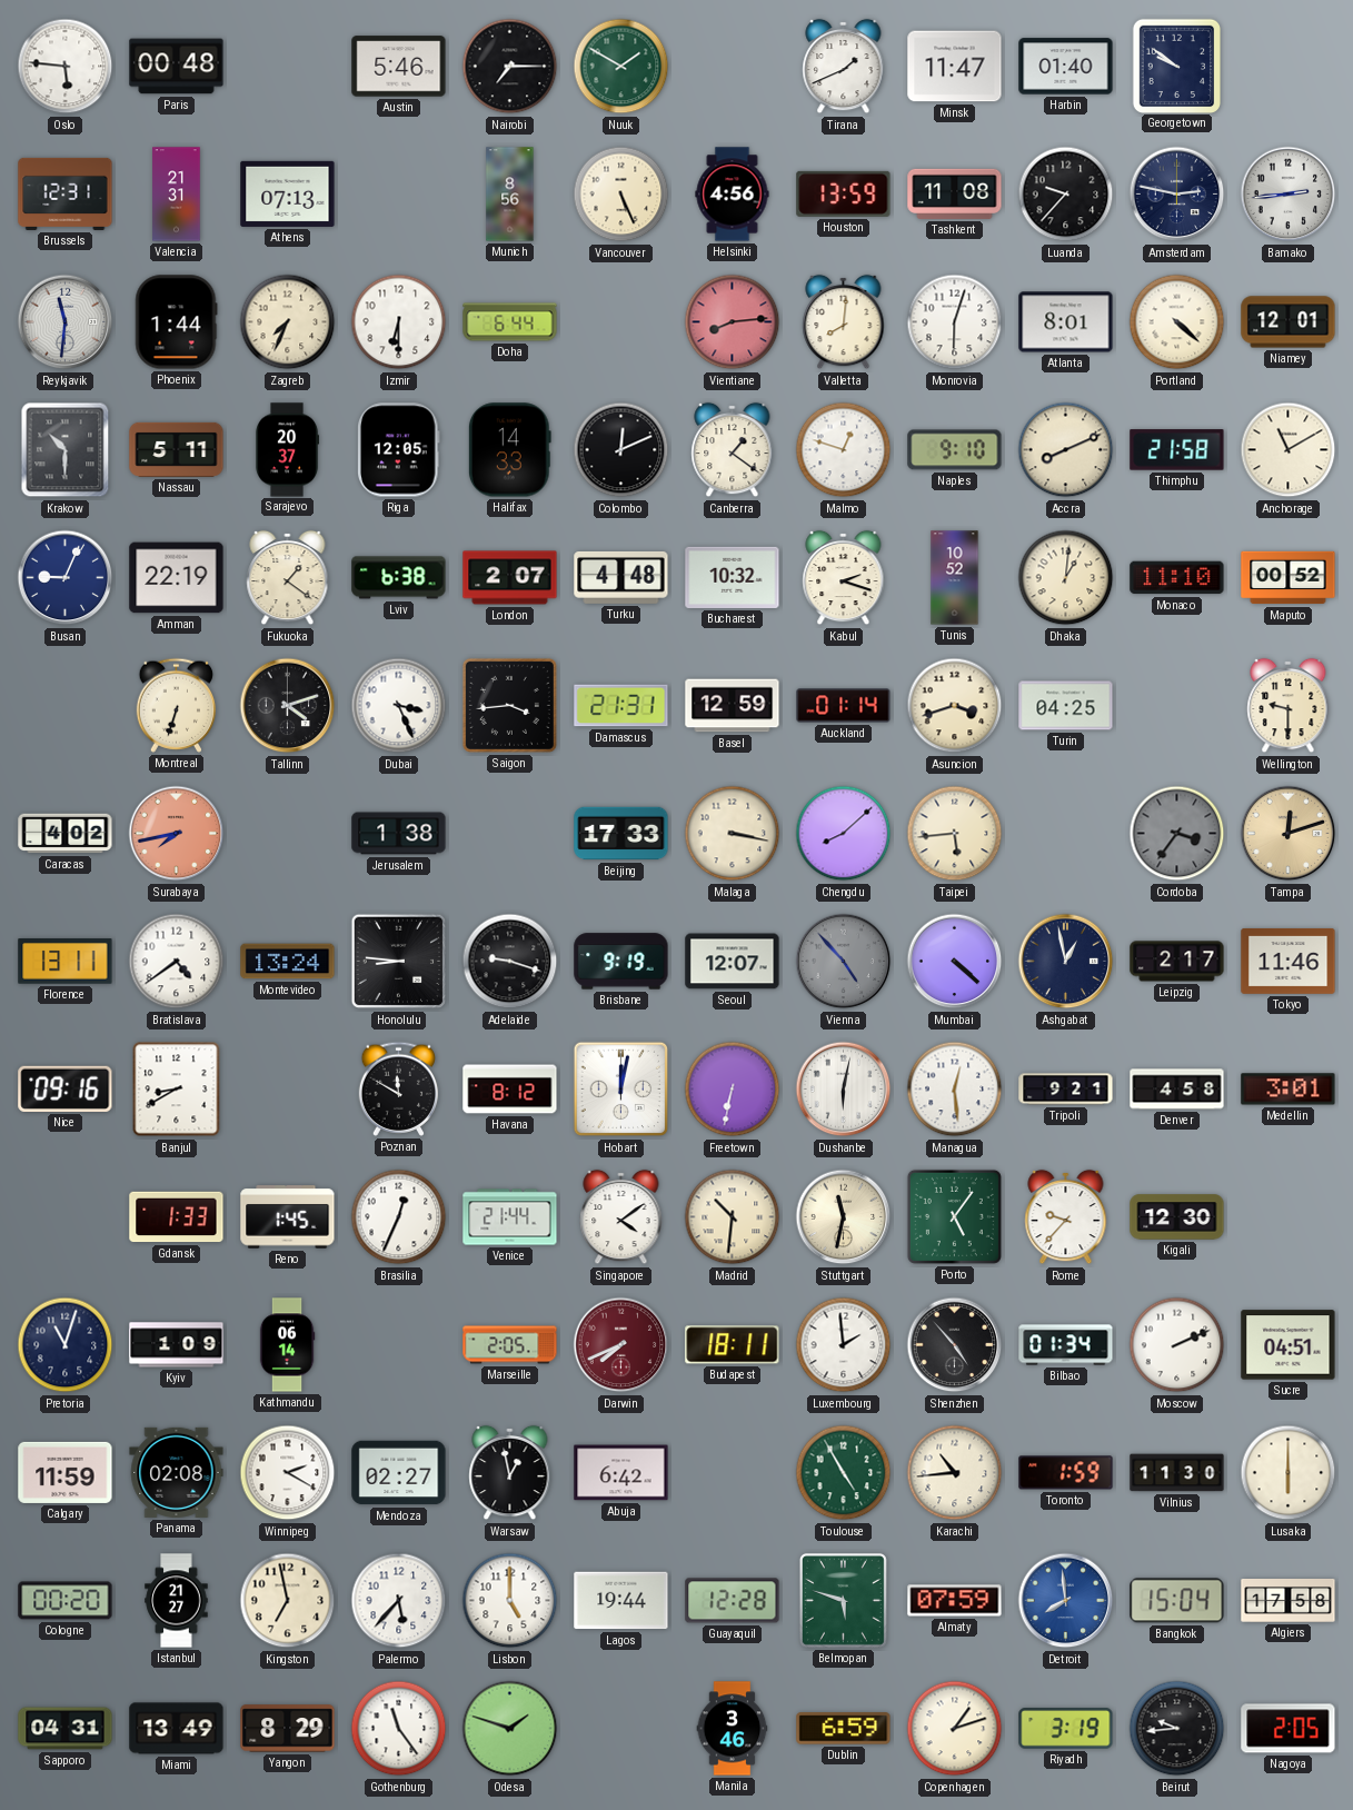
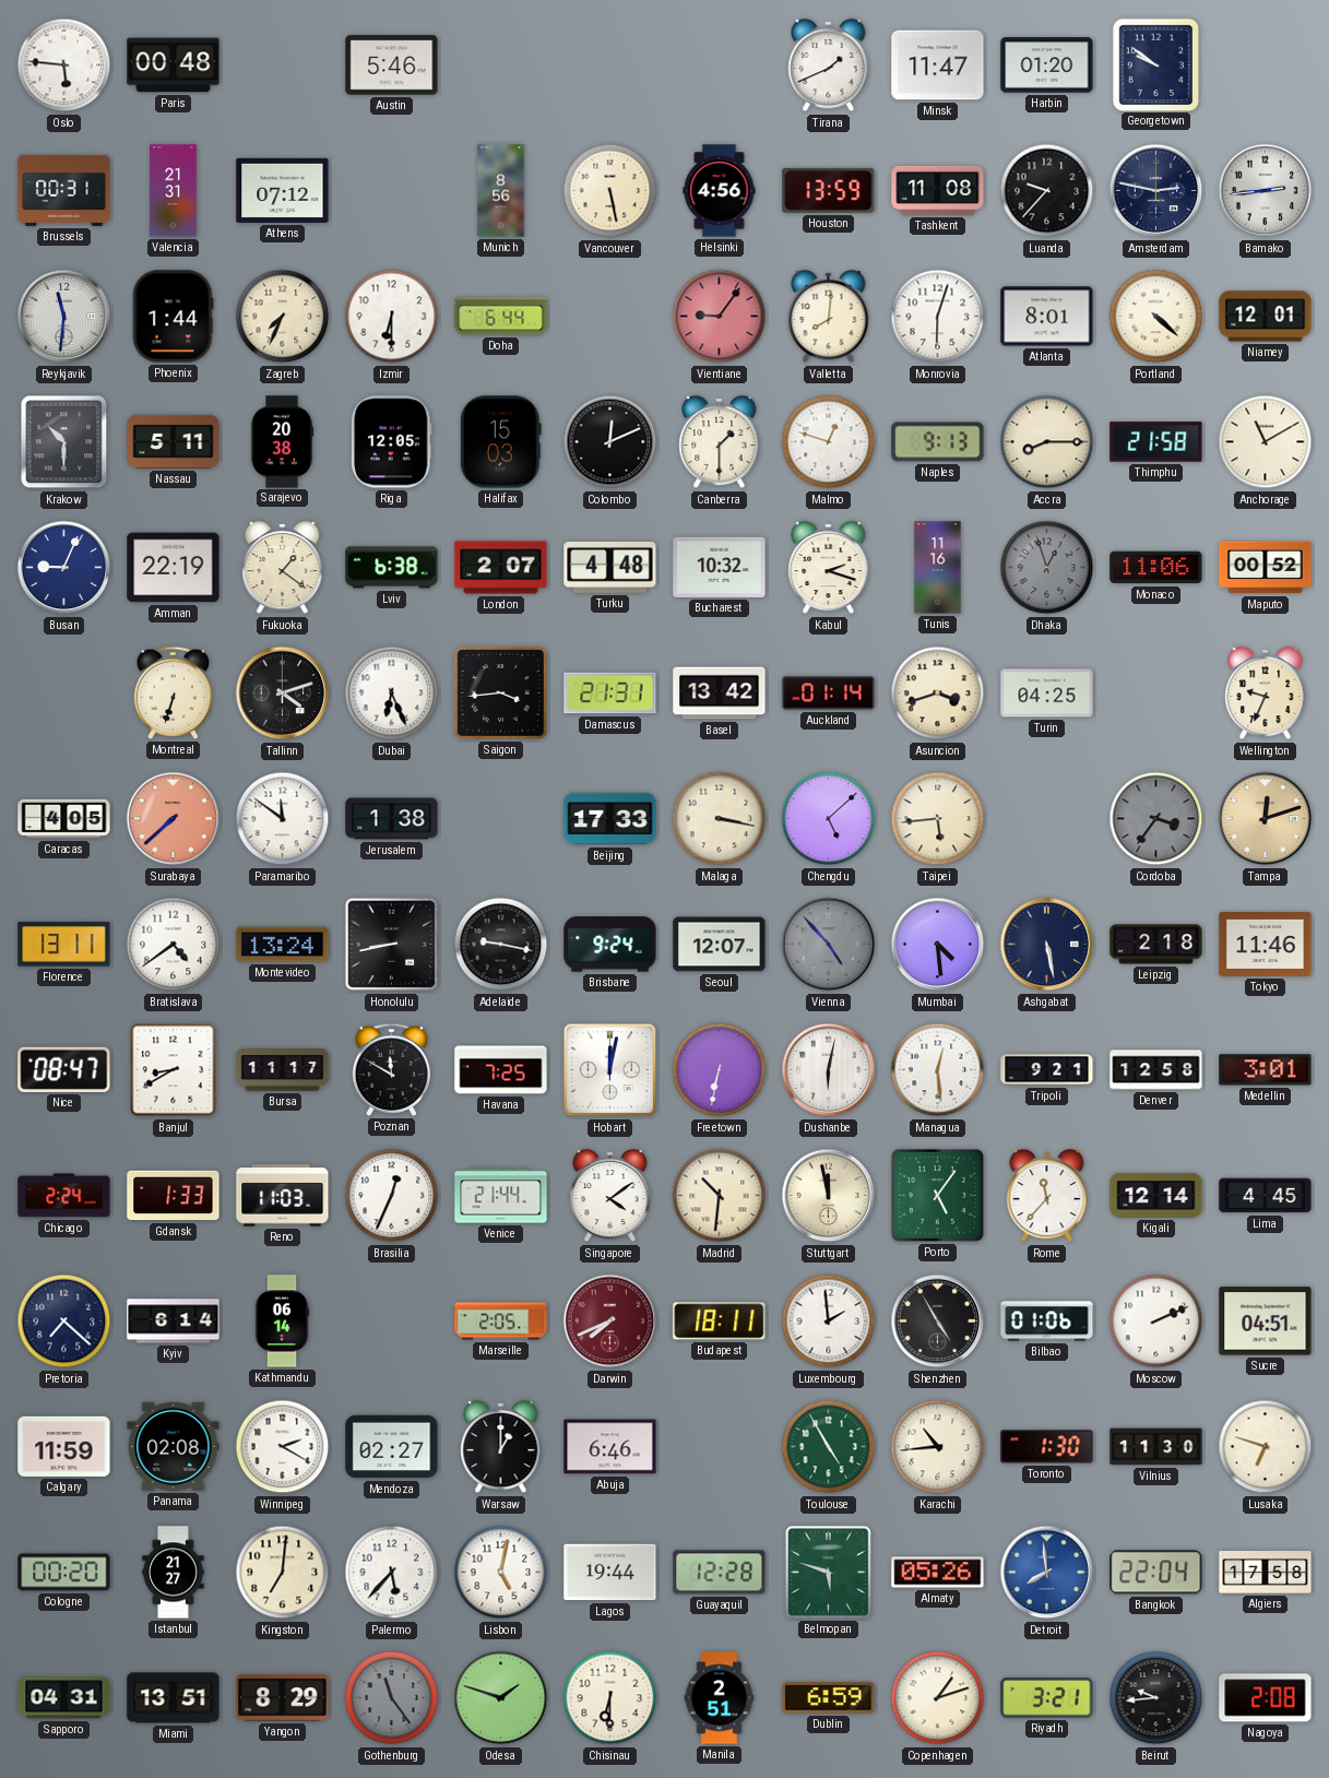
Nairobi: 7:15 -> none
Nuuk: 1:50 -> none
Harbin: 01:40 -> 01:20
Brussels: 12:31 -> 00:31
Athens: 07:13 -> 07:12
Vancouver: 5:26 -> 5:28
Vientiane: 8:14 -> 9:06
Sarajevo: 20:37 -> 20:38
Halifax: 14:33 -> 15:03
Canberra: 1:21 -> 1:30
Naples: 9:10 -> 9:13
Accra: 8:11 -> 8:15
Tunis: 10:52 -> 11:16
Dhaka: 1:01 -> 12:57
Dhaka dial: cream -> grey
Monaco: 11:10 -> 11:06
Dubai: 3:26 -> 6:26
Basel: 12:59 -> 13:42
Wellington: 9:30 -> 9:34
Caracas: 4:02 -> 4:05
Surabaya: 7:43 -> 7:38
Paramaribo: none -> 11:51
Chengdu: 8:08 -> 5:08
Honolulu: 8:46 -> 8:43
Adelaide: 9:18 -> 9:17
Brisbane: 9:19 -> 9:24
Mumbai: 4:22 -> 4:29
Ashgabat: 12:58 -> 5:28
Leipzig: 2:17 -> 2:18
Nice: 09:16 -> 08:47
Bursa: none -> 11:17
Havana: 8:12 -> 7:25
Denver: 4:58 -> 12:58
Chicago: none -> 2:24
Reno: 1:45 -> 11:03
Stuttgart: 11:32 -> 11:58
Rome: 9:37 -> 11:37
Kigali: 12:30 -> 12:14
Lima: none -> 4:45
Pretoria: 11:03 -> 7:22
Kyiv: 1:09 -> 6:14
Shenzhen: 4:53 -> 4:55
Bilbao: 01:34 -> 01:06
Warsaw: 12:58 -> 1:00
Abuja: 6:42 -> 6:46
Toronto: 1:59 -> 1:30
Lusaka: 6:00 -> 6:48
Kingston: 6:58 -> 7:01
Lisbon: 5:00 -> 5:02
Almaty: 07:59 -> 05:26
Bangkok: 15:04 -> 22:04
Miami: 13:49 -> 13:51
Gothenburg dial: white -> grey
Chisinau: none -> 6:30
Manila: 3:46 -> 2:51
Riyadh: 3:19 -> 3:21
Nagoya: 2:05 -> 2:08
